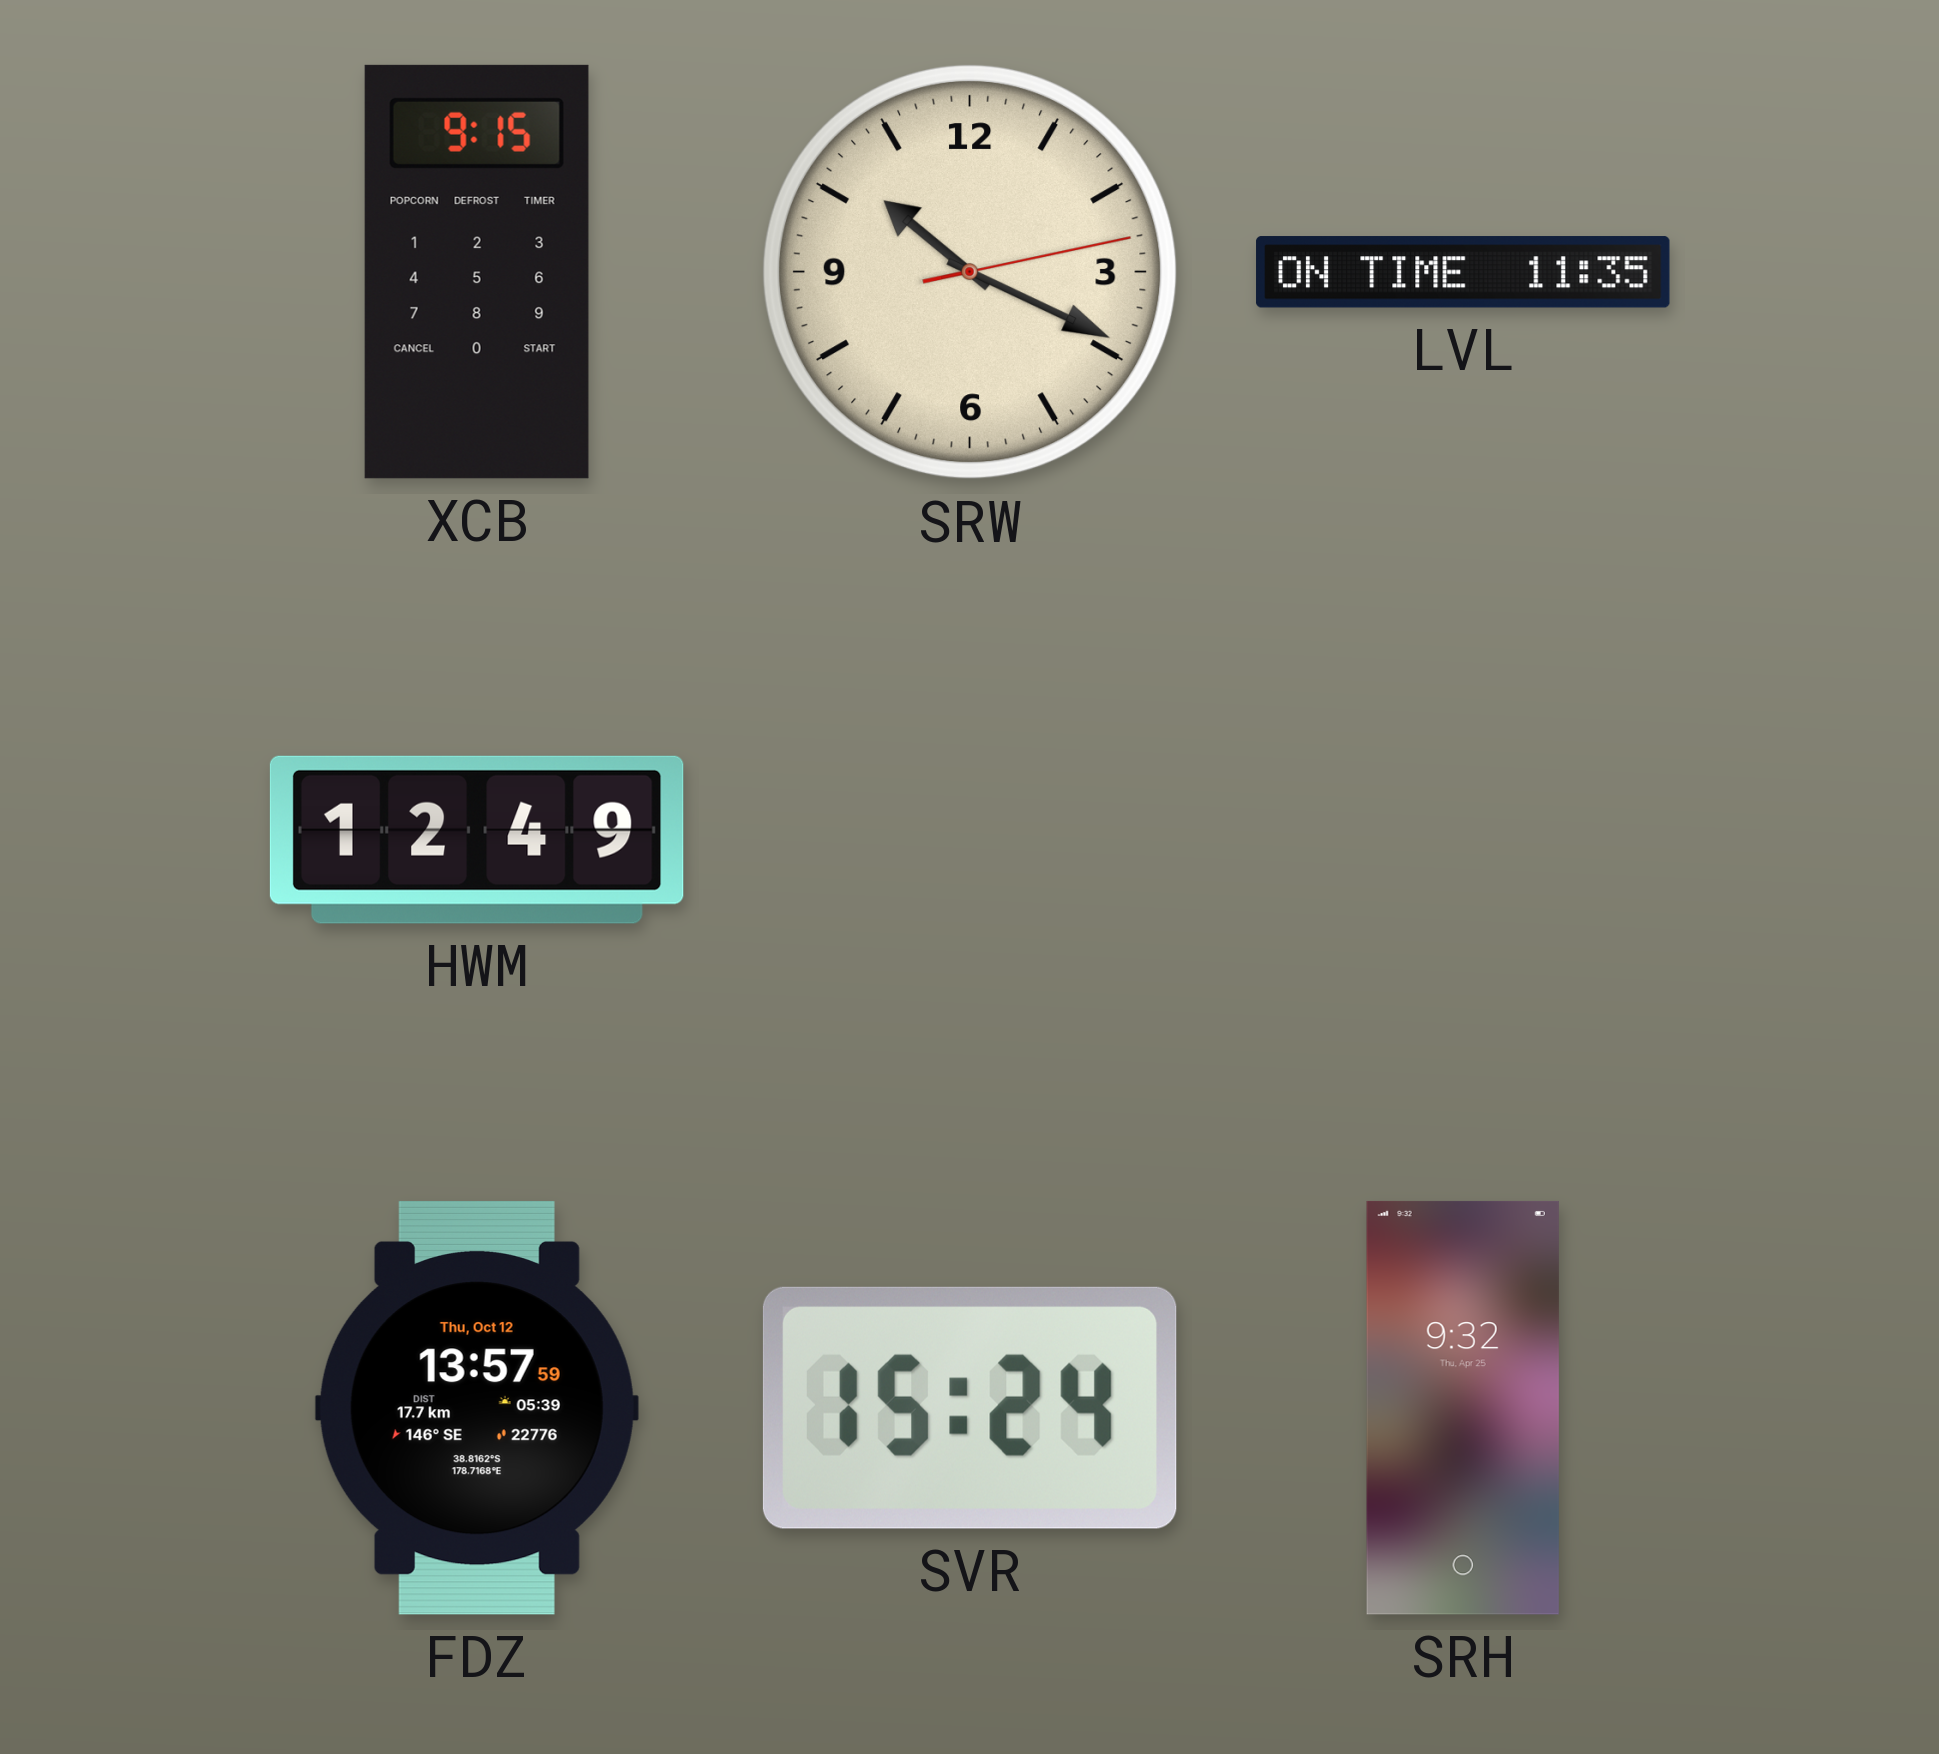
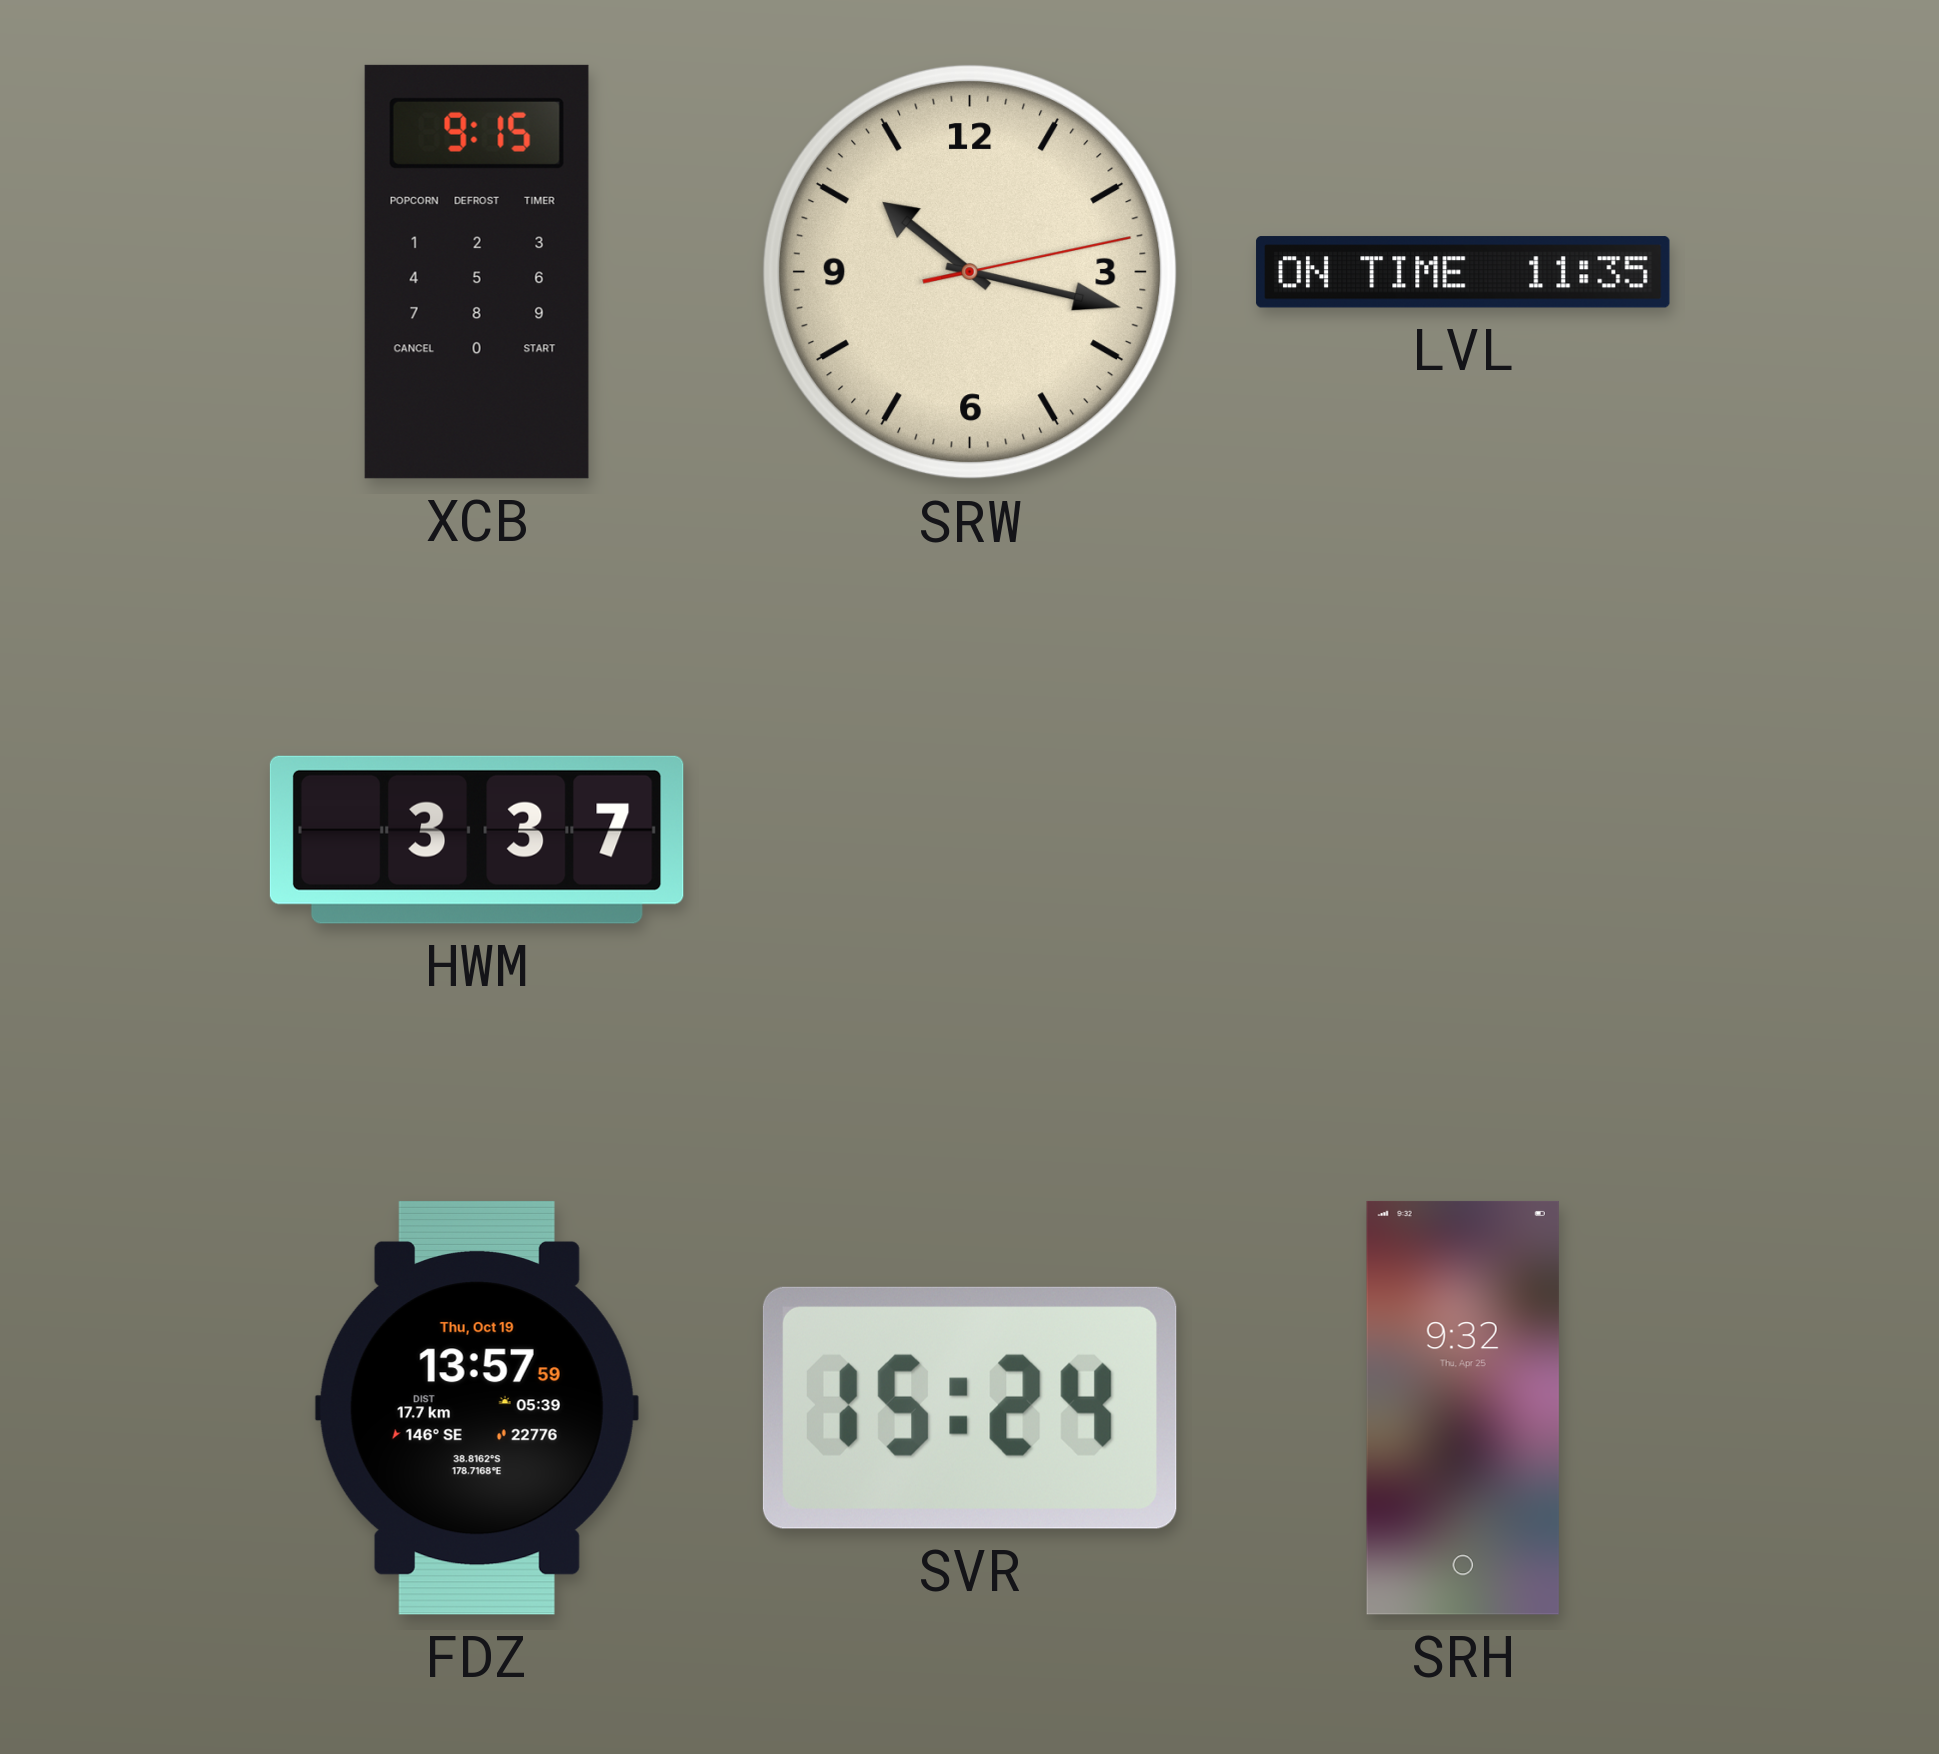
SRW: 10:19 -> 10:17
HWM: 12:49 -> 3:37
FDZ date: Thu, Oct 12 -> Thu, Oct 19
